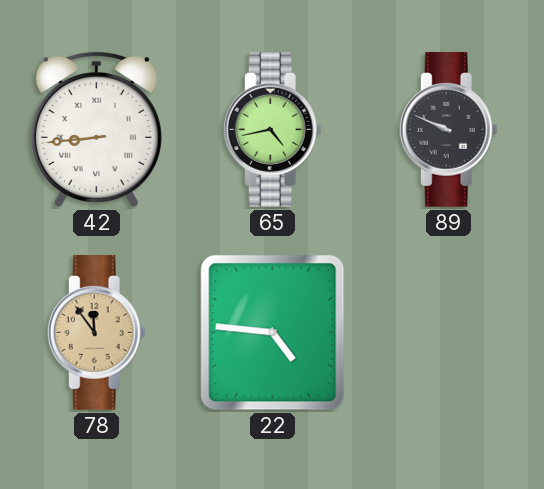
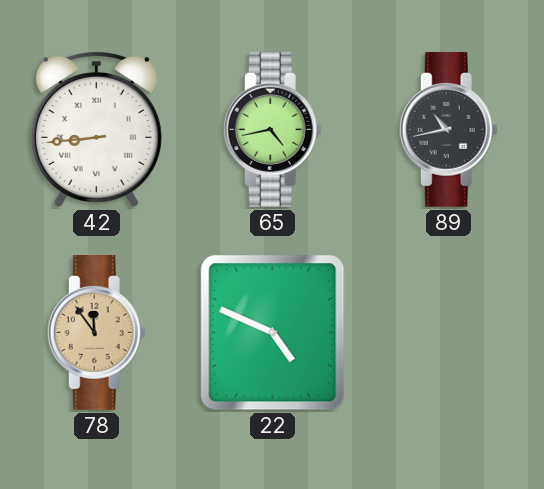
89: 9:49 -> 10:43
22: 4:46 -> 4:49
